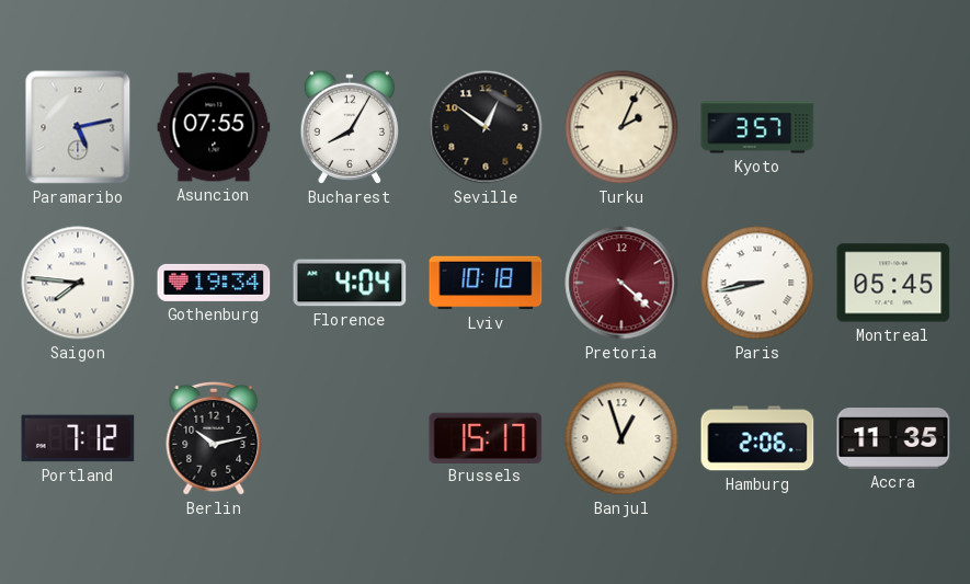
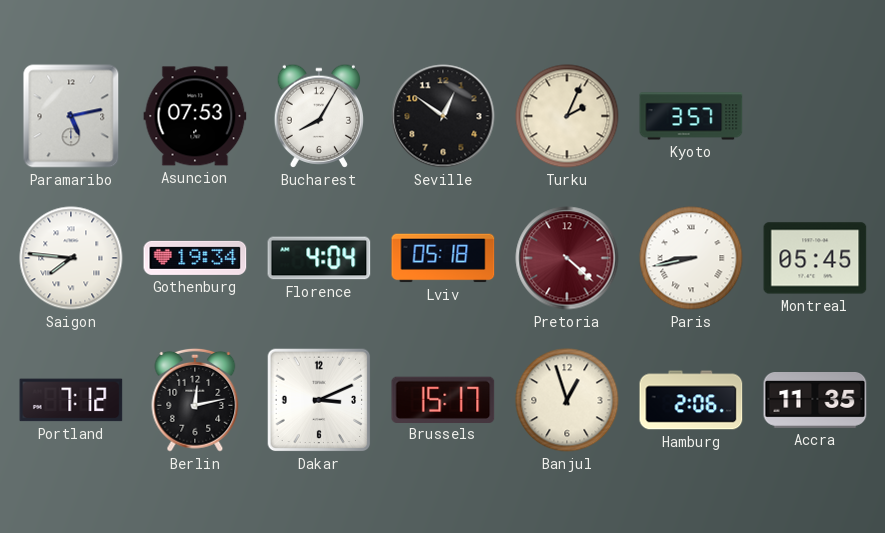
Asuncion: 07:55 -> 07:53
Lviv: 10:18 -> 05:18
Berlin: 10:13 -> 12:13
Dakar: none -> 3:11
